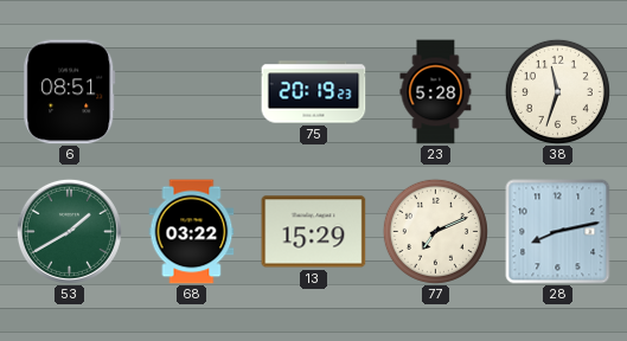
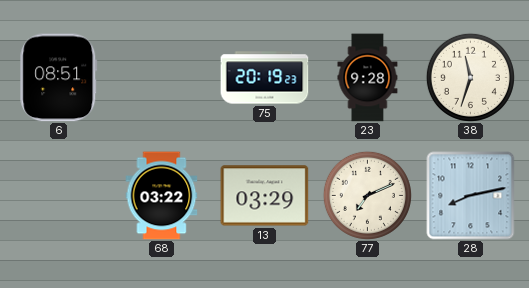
23: 5:28 -> 9:28
53: 1:40 -> none
13: 15:29 -> 03:29
